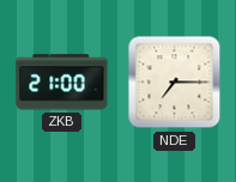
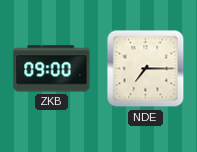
ZKB: 21:00 -> 09:00
